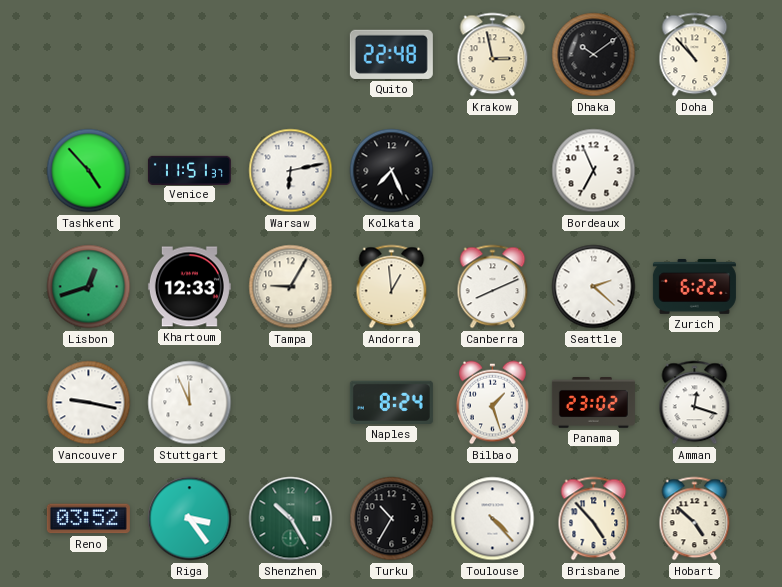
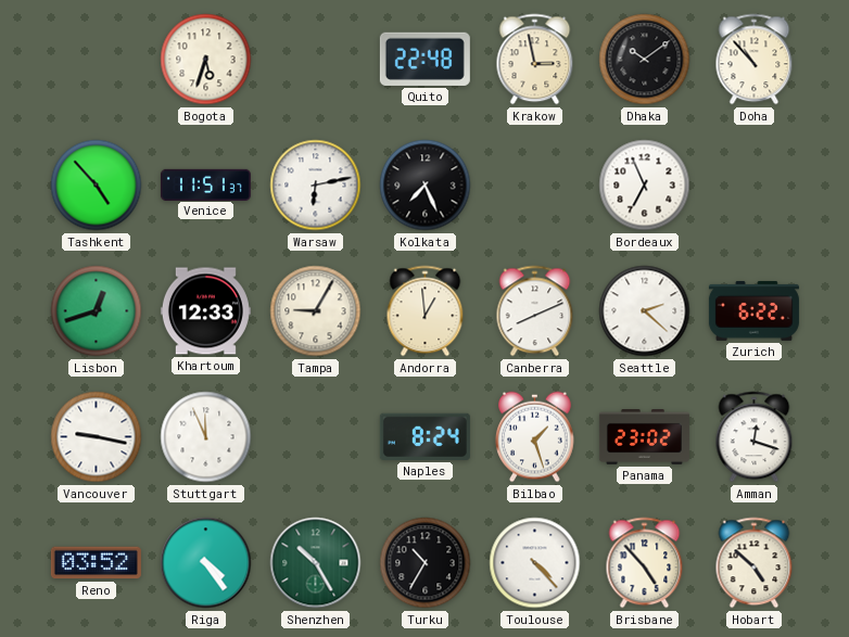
Bogota: none -> 5:33
Riga: 3:24 -> 4:24
